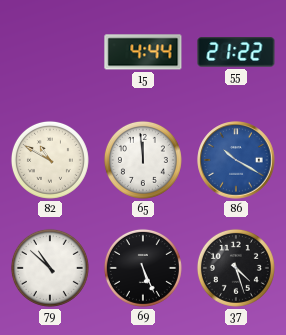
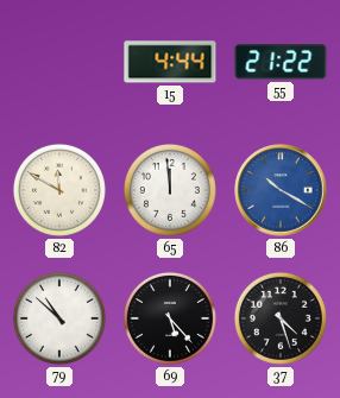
82: 10:50 -> 11:50
69: 5:26 -> 5:23
